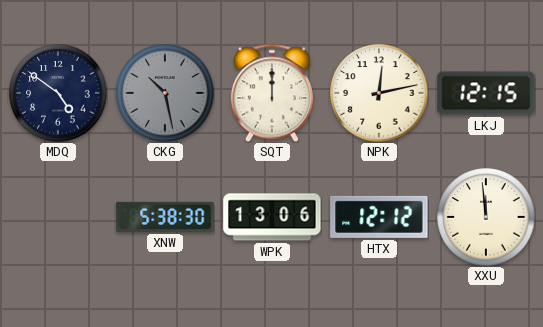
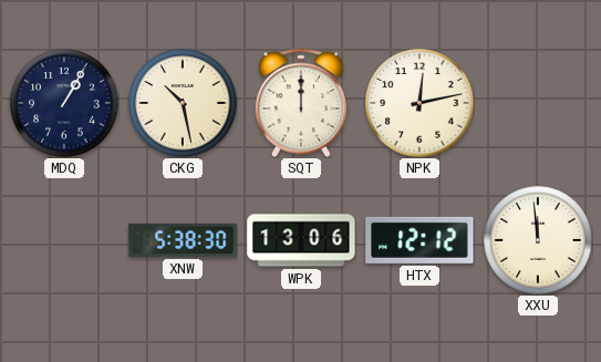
MDQ: 4:51 -> 1:05
CKG dial: grey -> cream
LKJ: 12:15 -> none
